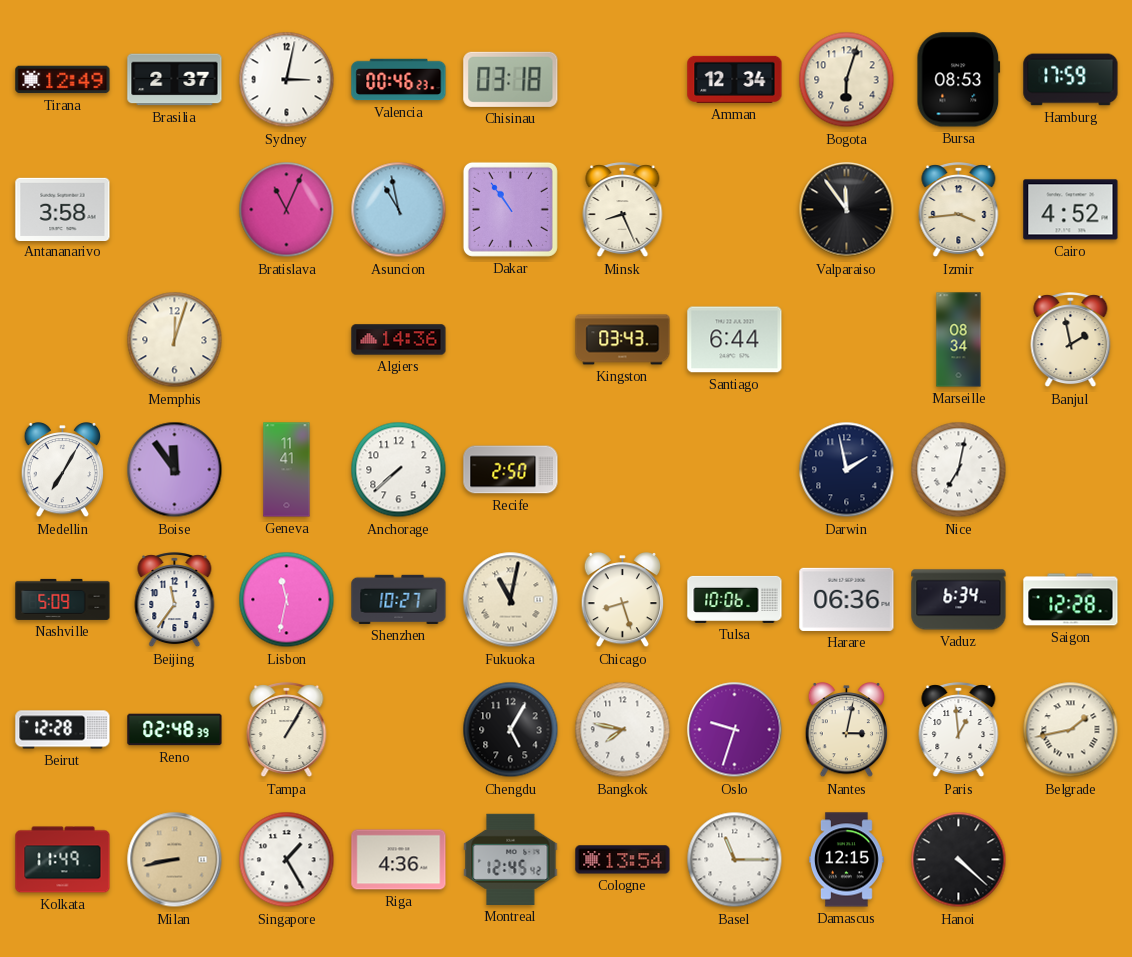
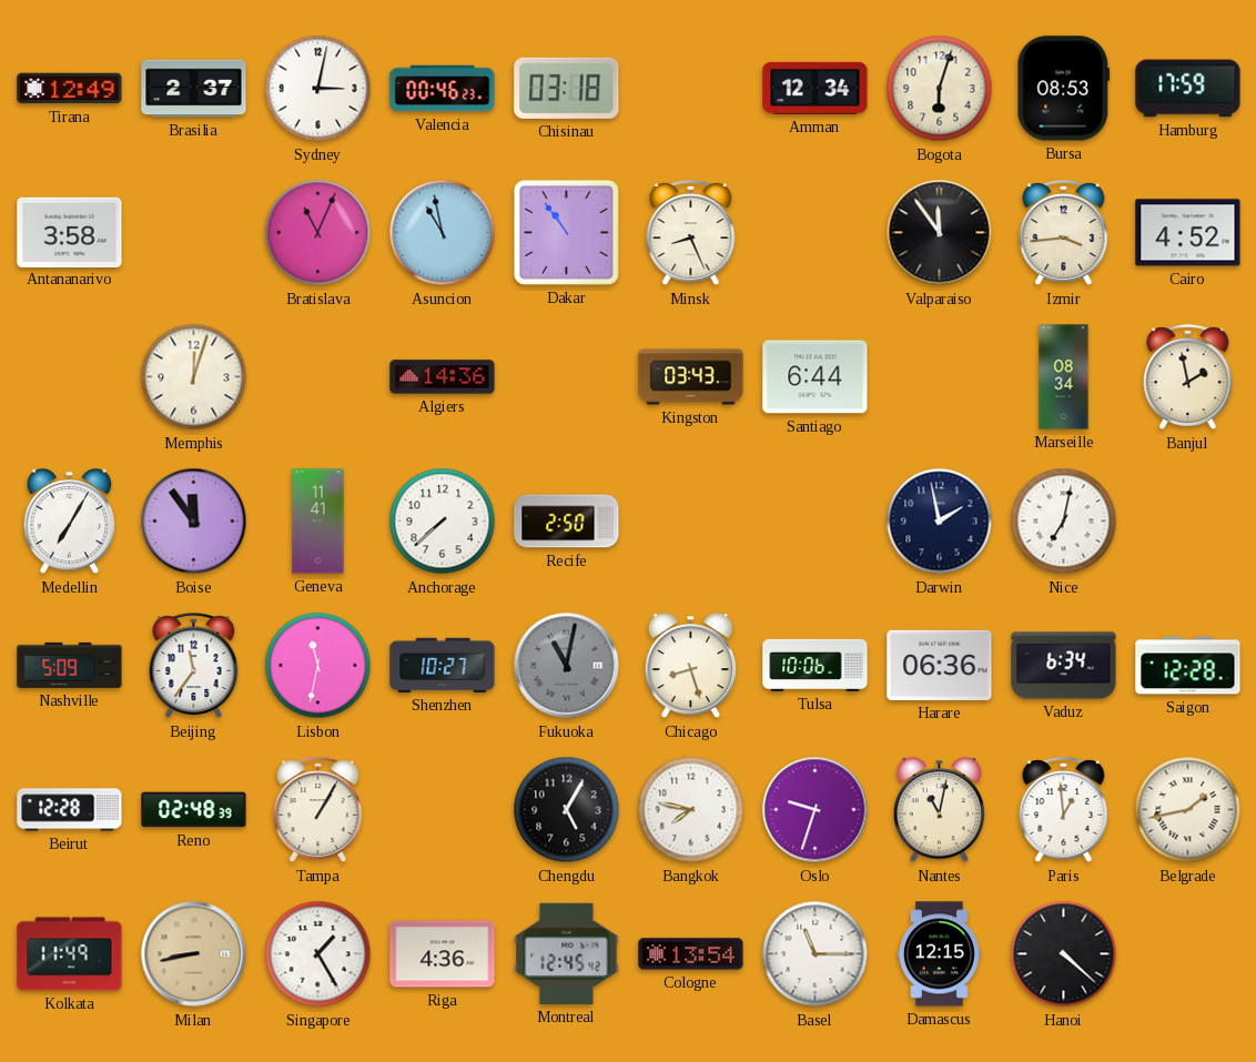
Fukuoka dial: cream -> grey
Nantes: 3:02 -> 11:02
